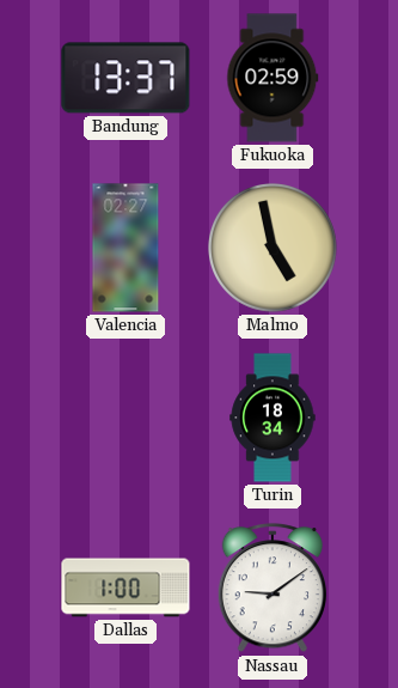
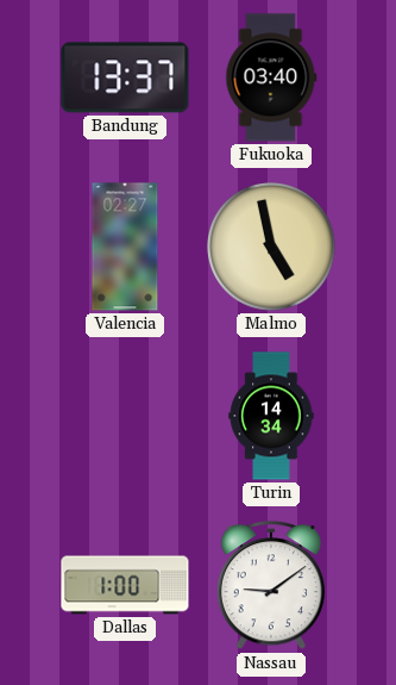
Fukuoka: 02:59 -> 03:40
Turin: 18:34 -> 14:34
